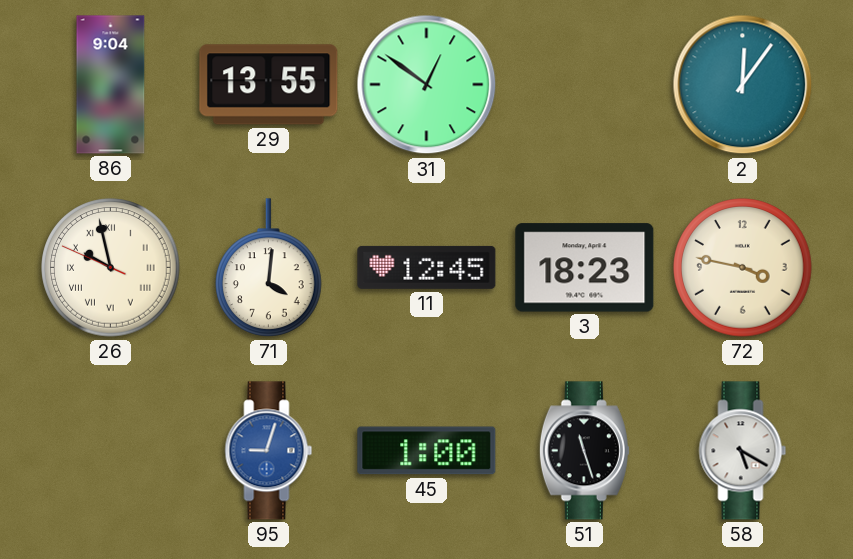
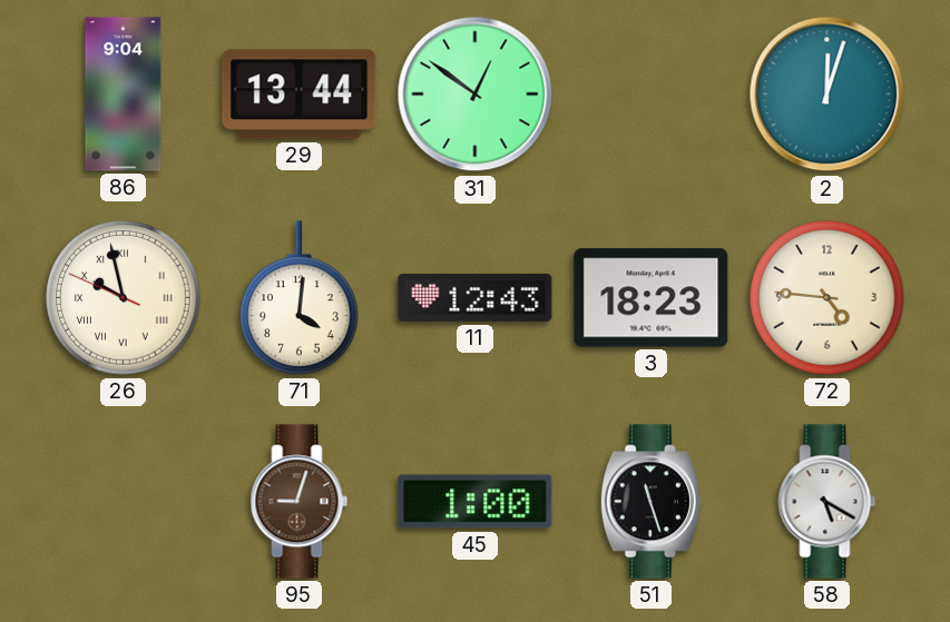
29: 13:55 -> 13:44
2: 12:06 -> 12:03
11: 12:45 -> 12:43
72: 3:47 -> 4:46
95 dial: blue -> brown
